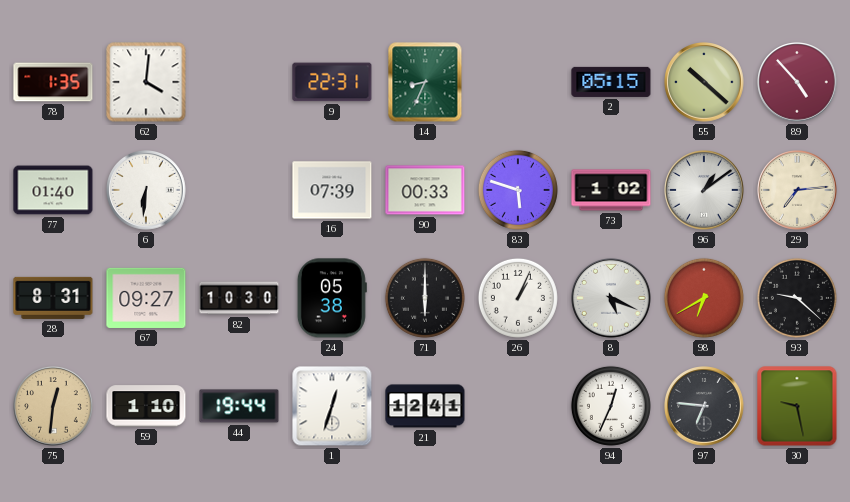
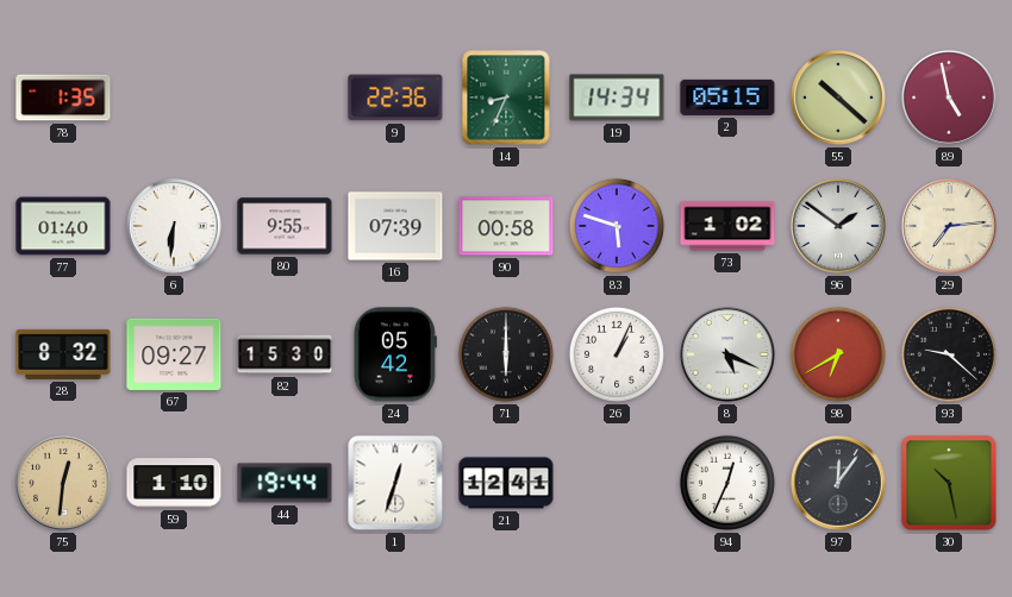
62: 4:01 -> none
9: 22:31 -> 22:36
19: none -> 14:34
89: 4:53 -> 4:58
80: none -> 9:55
90: 00:33 -> 00:58
96: 1:09 -> 1:51
28: 8:31 -> 8:32
82: 10:30 -> 15:30
24: 05:38 -> 05:42
97: 6:46 -> 12:06
30: 9:28 -> 10:28
